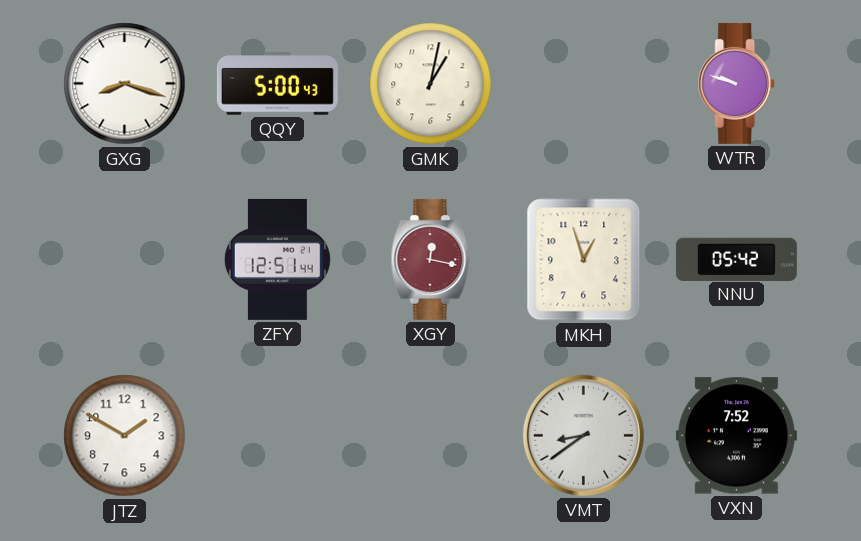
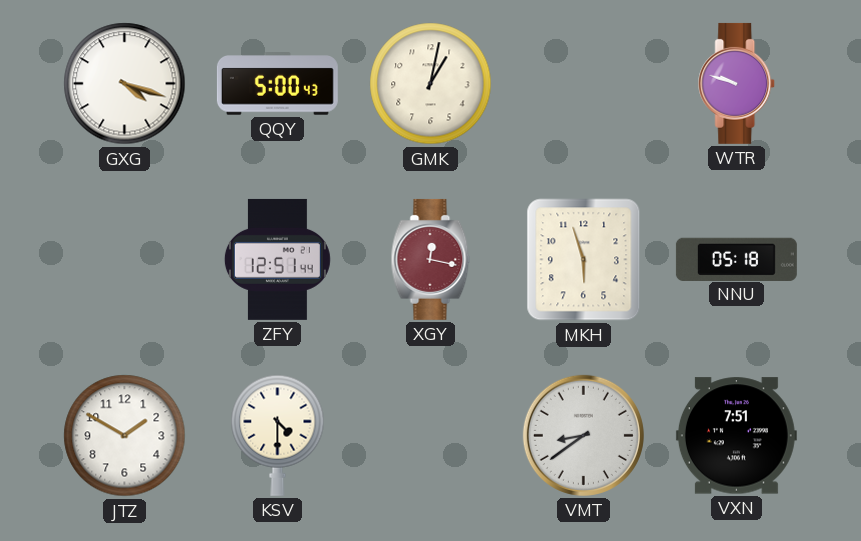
GXG: 8:18 -> 4:18
MKH: 12:57 -> 5:57
NNU: 05:42 -> 05:18
KSV: none -> 4:30
VXN: 7:52 -> 7:51
